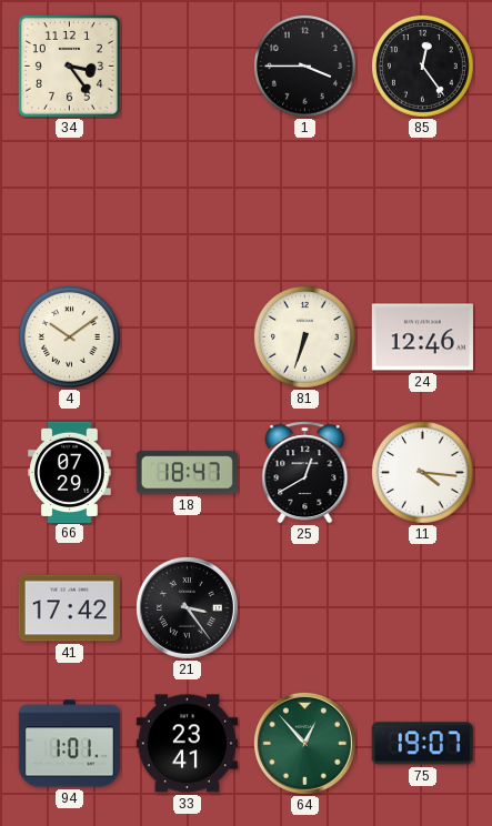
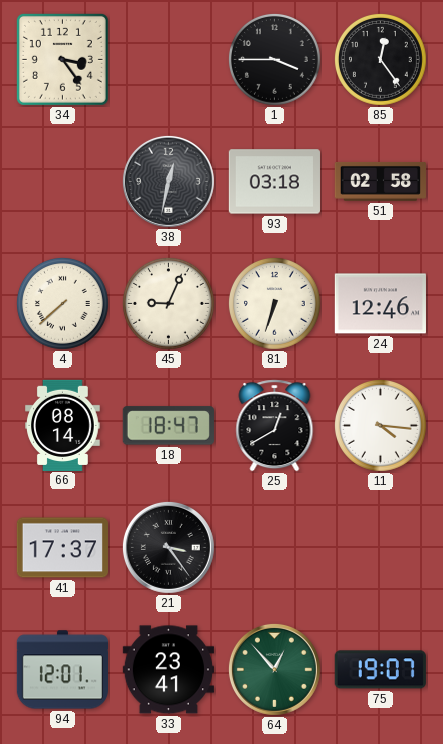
38: none -> 12:32
93: none -> 03:18
51: none -> 02:58
4: 10:09 -> 7:38
45: none -> 9:04
66: 07:29 -> 08:14
41: 17:42 -> 17:37
94: 1:01 -> 12:01
